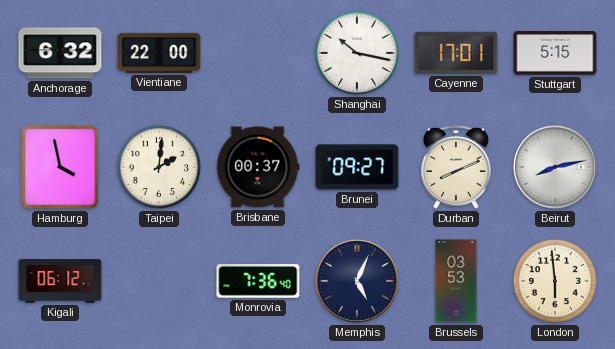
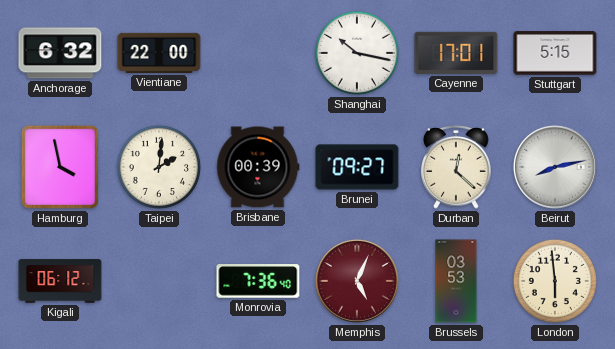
Brisbane: 00:37 -> 00:39
Durban: 8:11 -> 12:22
Memphis dial: navy -> burgundy
